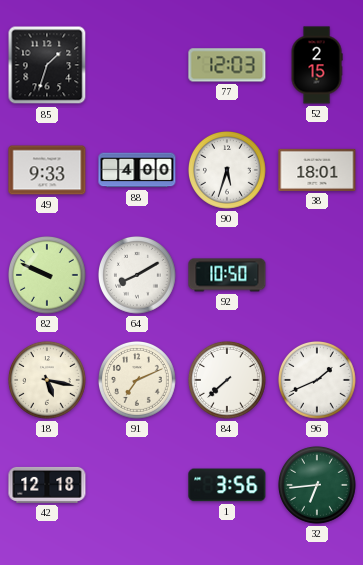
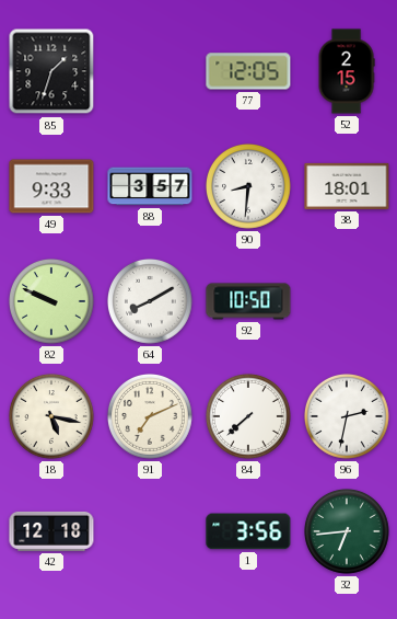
77: 12:03 -> 12:05
88: 4:00 -> 3:57
90: 5:33 -> 8:31
96: 1:41 -> 2:32
